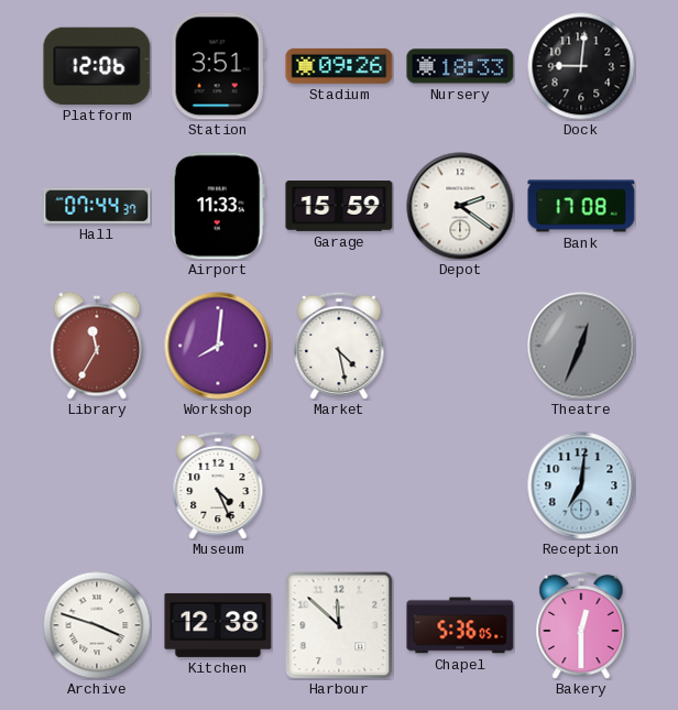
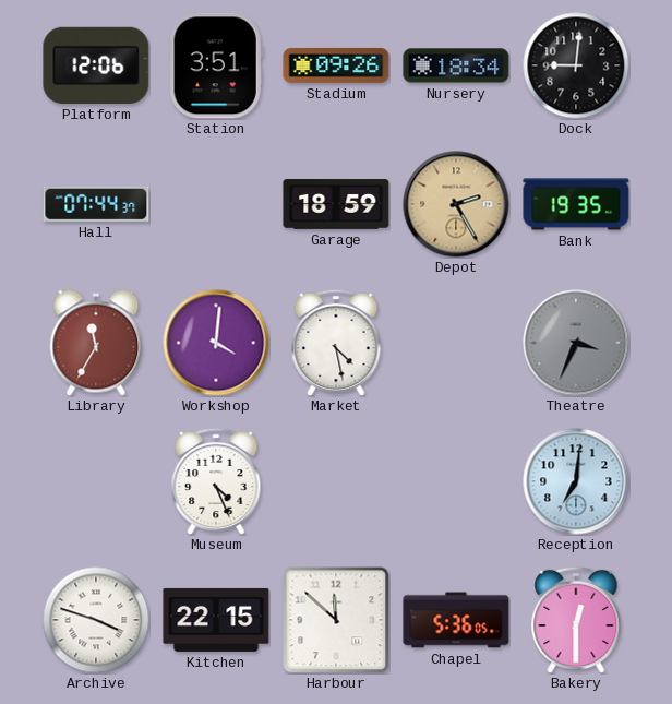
Nursery: 18:33 -> 18:34
Airport: 11:33 -> none
Garage: 15:59 -> 18:59
Depot: 2:21 -> 2:25
Depot dial: white -> champagne
Bank: 17:08 -> 19:35
Workshop: 8:01 -> 4:01
Theatre: 12:34 -> 3:34
Kitchen: 12:38 -> 22:15
